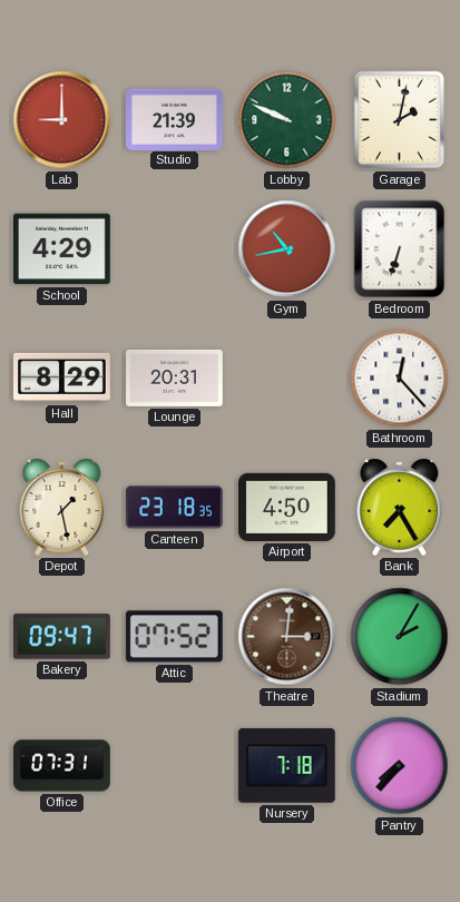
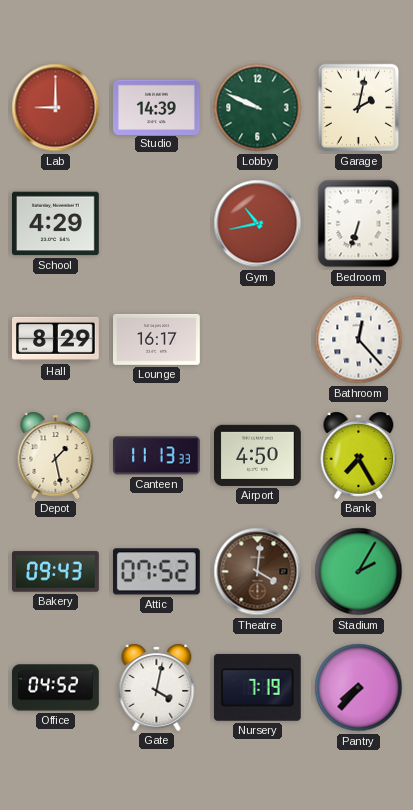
Studio: 21:39 -> 14:39
Lounge: 20:31 -> 16:17
Canteen: 23:18 -> 11:13
Bakery: 09:47 -> 09:43
Theatre: 3:01 -> 4:01
Office: 07:31 -> 04:52
Gate: none -> 4:02
Nursery: 7:18 -> 7:19
